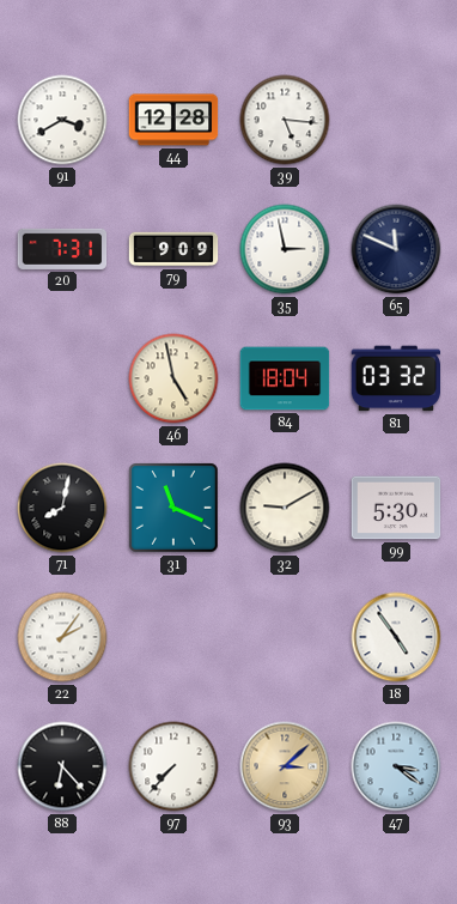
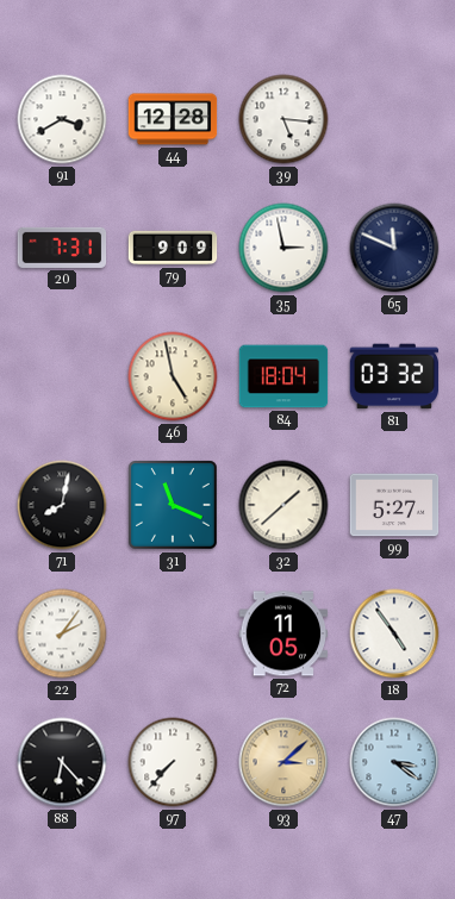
32: 9:10 -> 1:38
99: 5:30 -> 5:27
72: none -> 11:05
